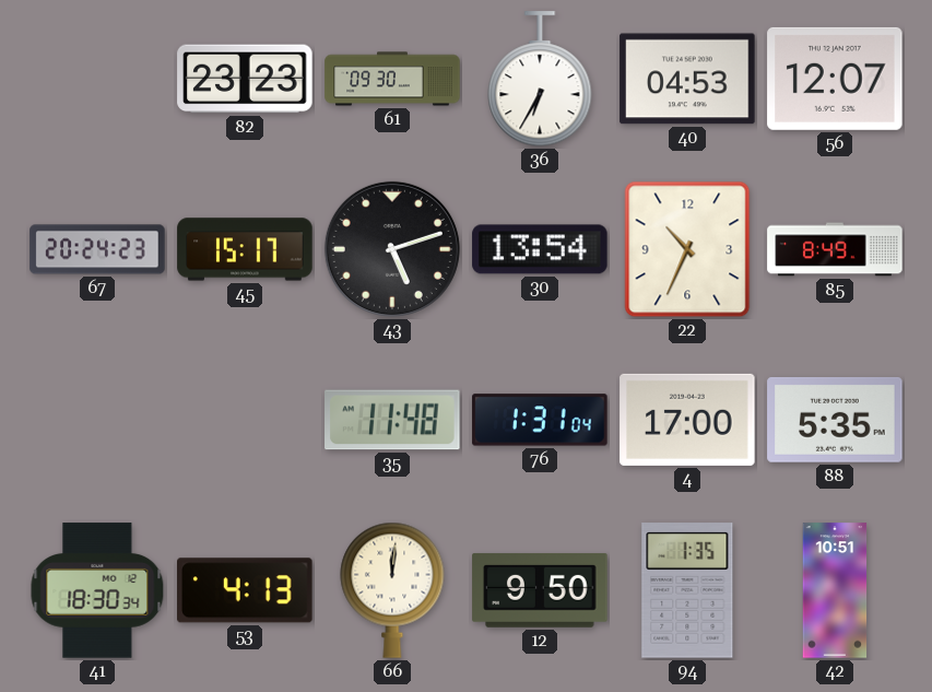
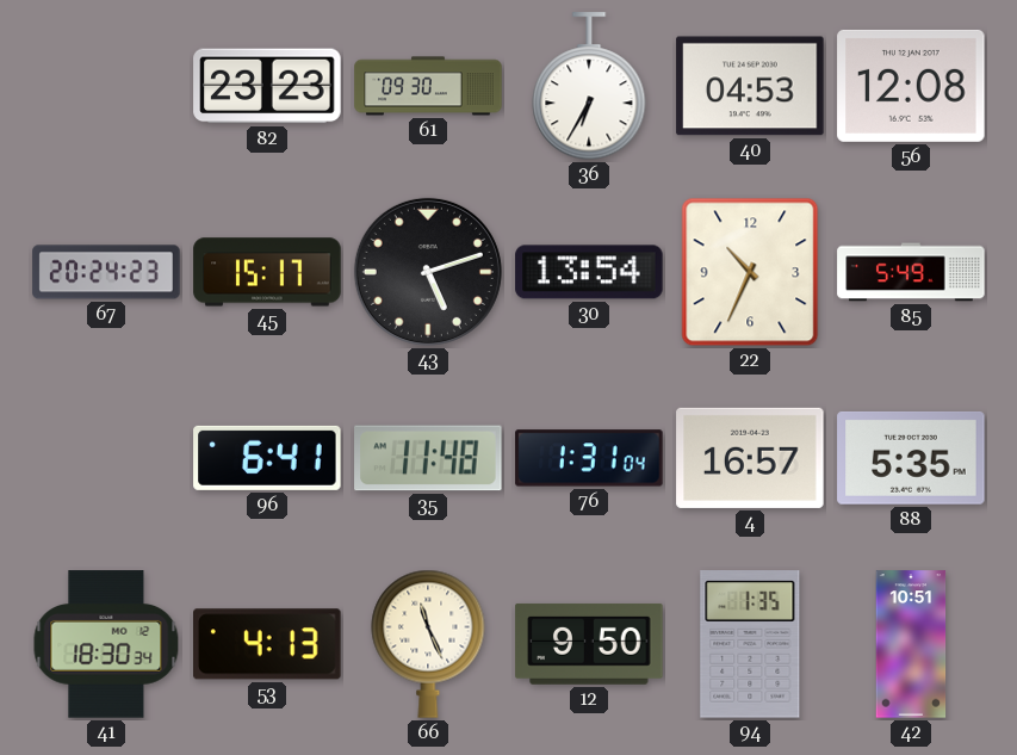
56: 12:07 -> 12:08
85: 8:49 -> 5:49
96: none -> 6:41
4: 17:00 -> 16:57
66: 12:01 -> 11:26
